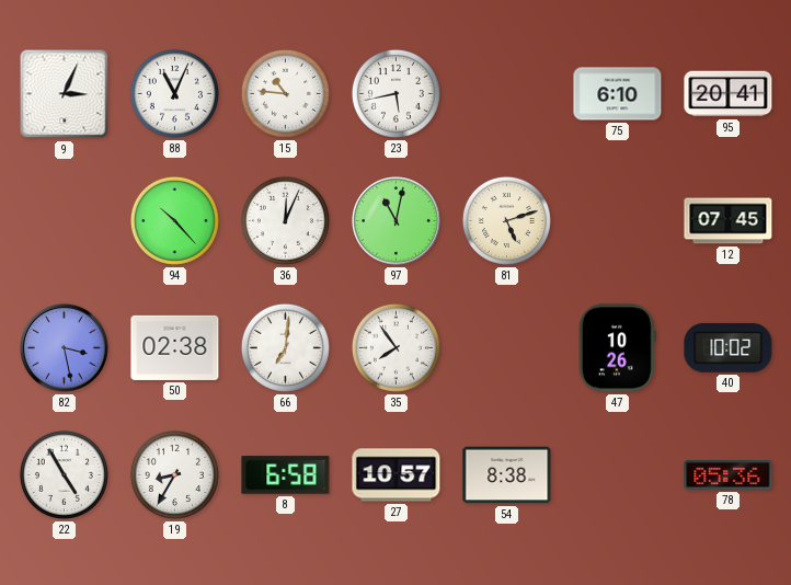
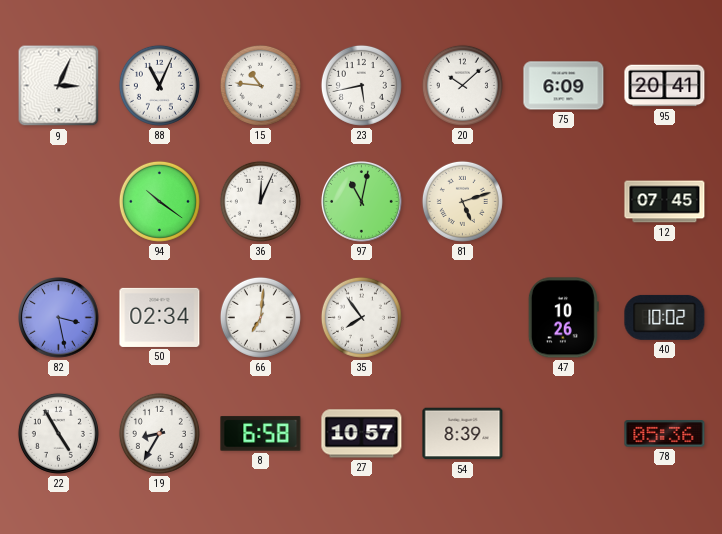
20: none -> 10:08
75: 6:10 -> 6:09
94: 10:23 -> 10:21
50: 02:38 -> 02:34
54: 8:38 -> 8:39
